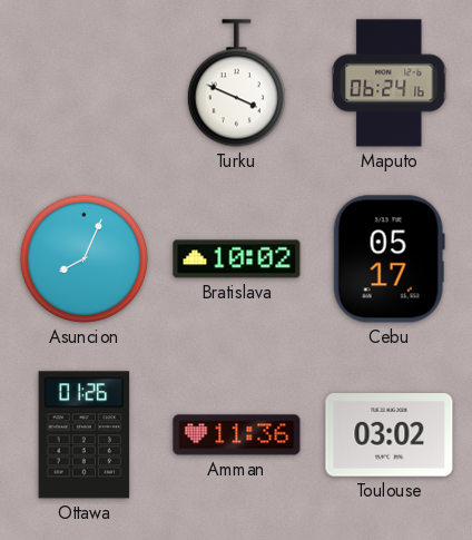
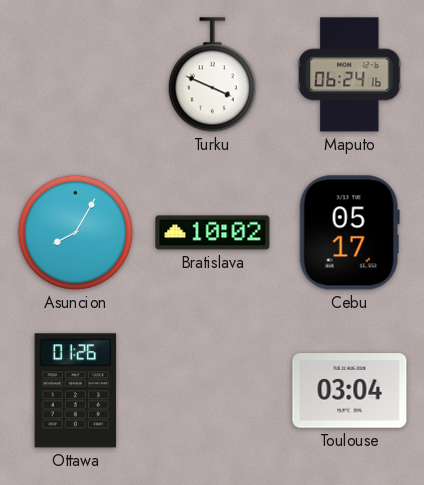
Asuncion: 8:04 -> 8:05
Amman: 11:36 -> none
Toulouse: 03:02 -> 03:04
